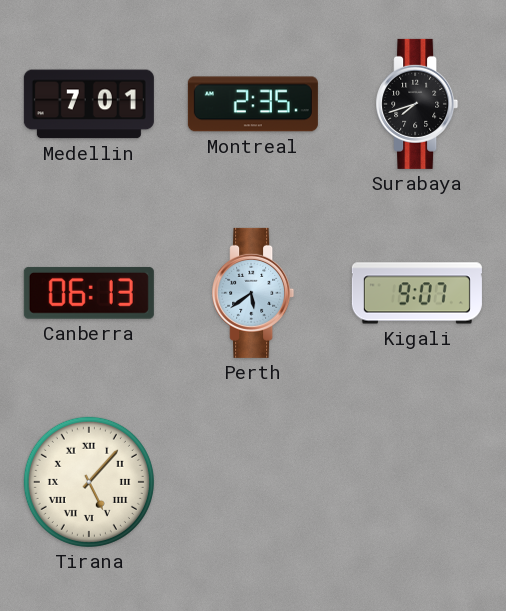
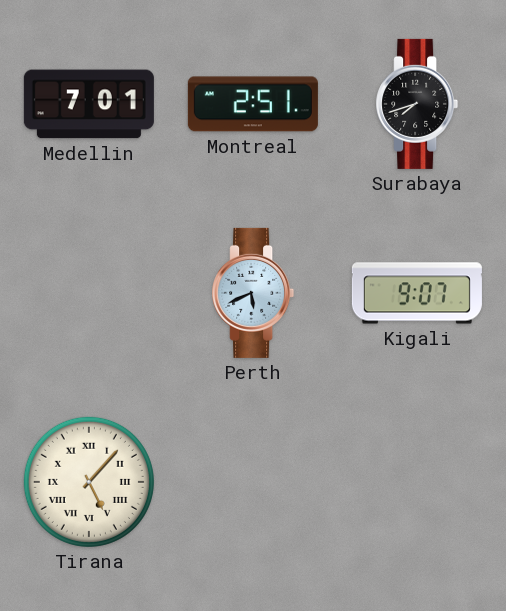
Montreal: 2:35 -> 2:51
Canberra: 06:13 -> none
Perth: 5:39 -> 5:41
